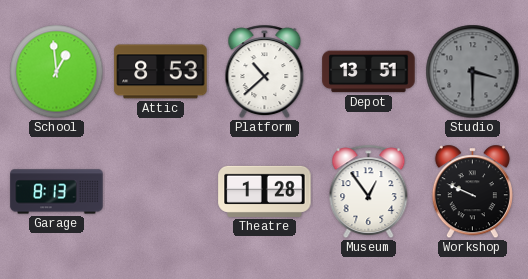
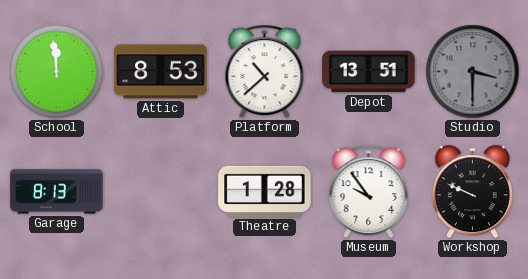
School: 12:59 -> 11:59
Museum: 12:54 -> 9:54
